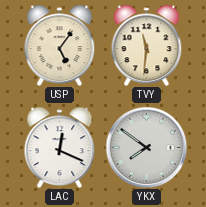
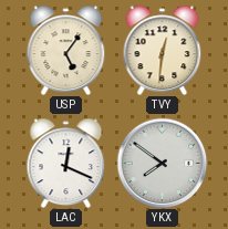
TVY: 11:31 -> 12:31
